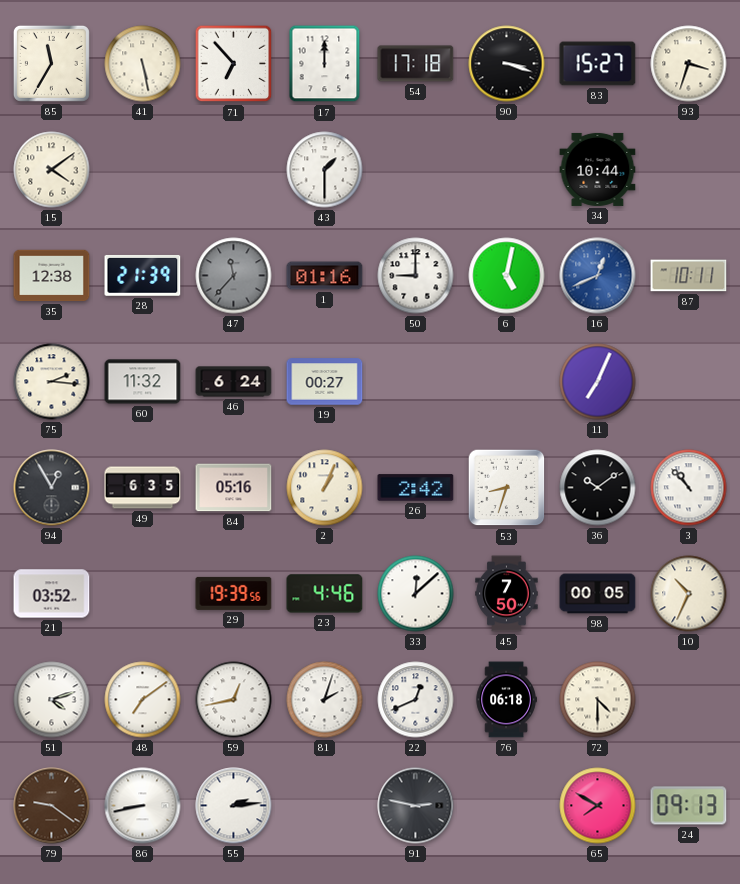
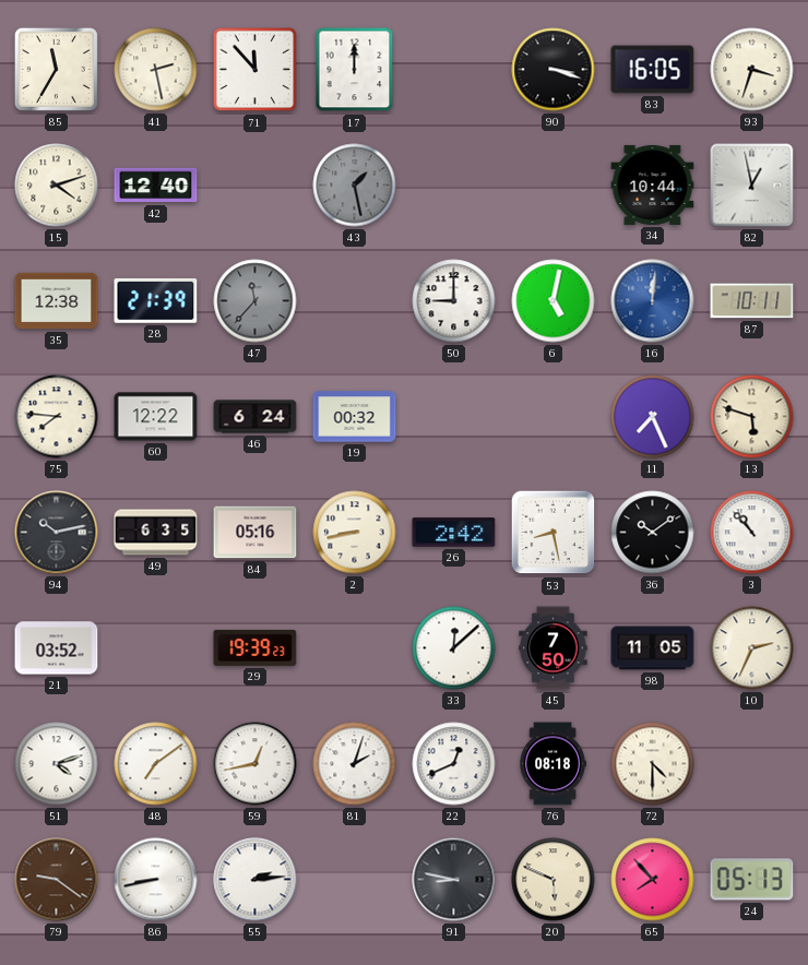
41: 5:28 -> 2:28
71: 6:53 -> 11:53
54: 17:18 -> none
83: 15:27 -> 16:05
15: 4:09 -> 4:12
42: none -> 12:40
43: 1:30 -> 1:28
43 dial: white -> grey
82: none -> 12:58
1: 01:16 -> none
16: 12:41 -> 12:01
75: 2:16 -> 7:46
60: 11:32 -> 12:22
19: 00:27 -> 00:32
11: 7:04 -> 7:26
13: none -> 5:48
94: 12:55 -> 10:13
2: 1:04 -> 8:43
53: 8:33 -> 8:28
29: 19:39:56 -> 19:39:23
23: 4:46 -> none
98: 00:05 -> 11:05
10: 10:34 -> 2:34
76: 06:18 -> 08:18
91: 2:47 -> 8:47
20: none -> 5:49
65: 7:50 -> 7:53
24: 09:13 -> 05:13
